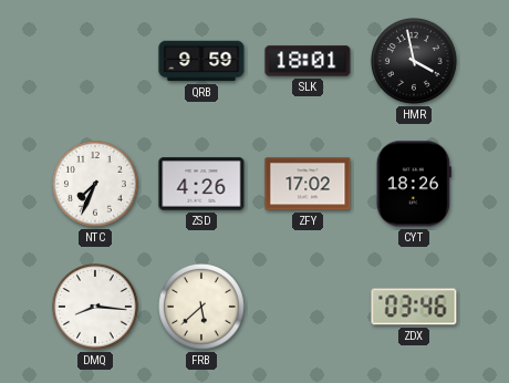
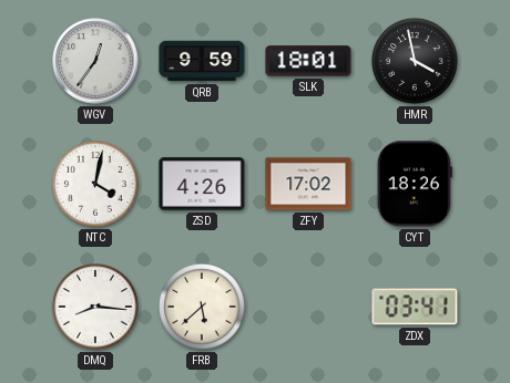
WGV: none -> 12:36
NTC: 7:34 -> 4:02
ZDX: 03:46 -> 03:41
